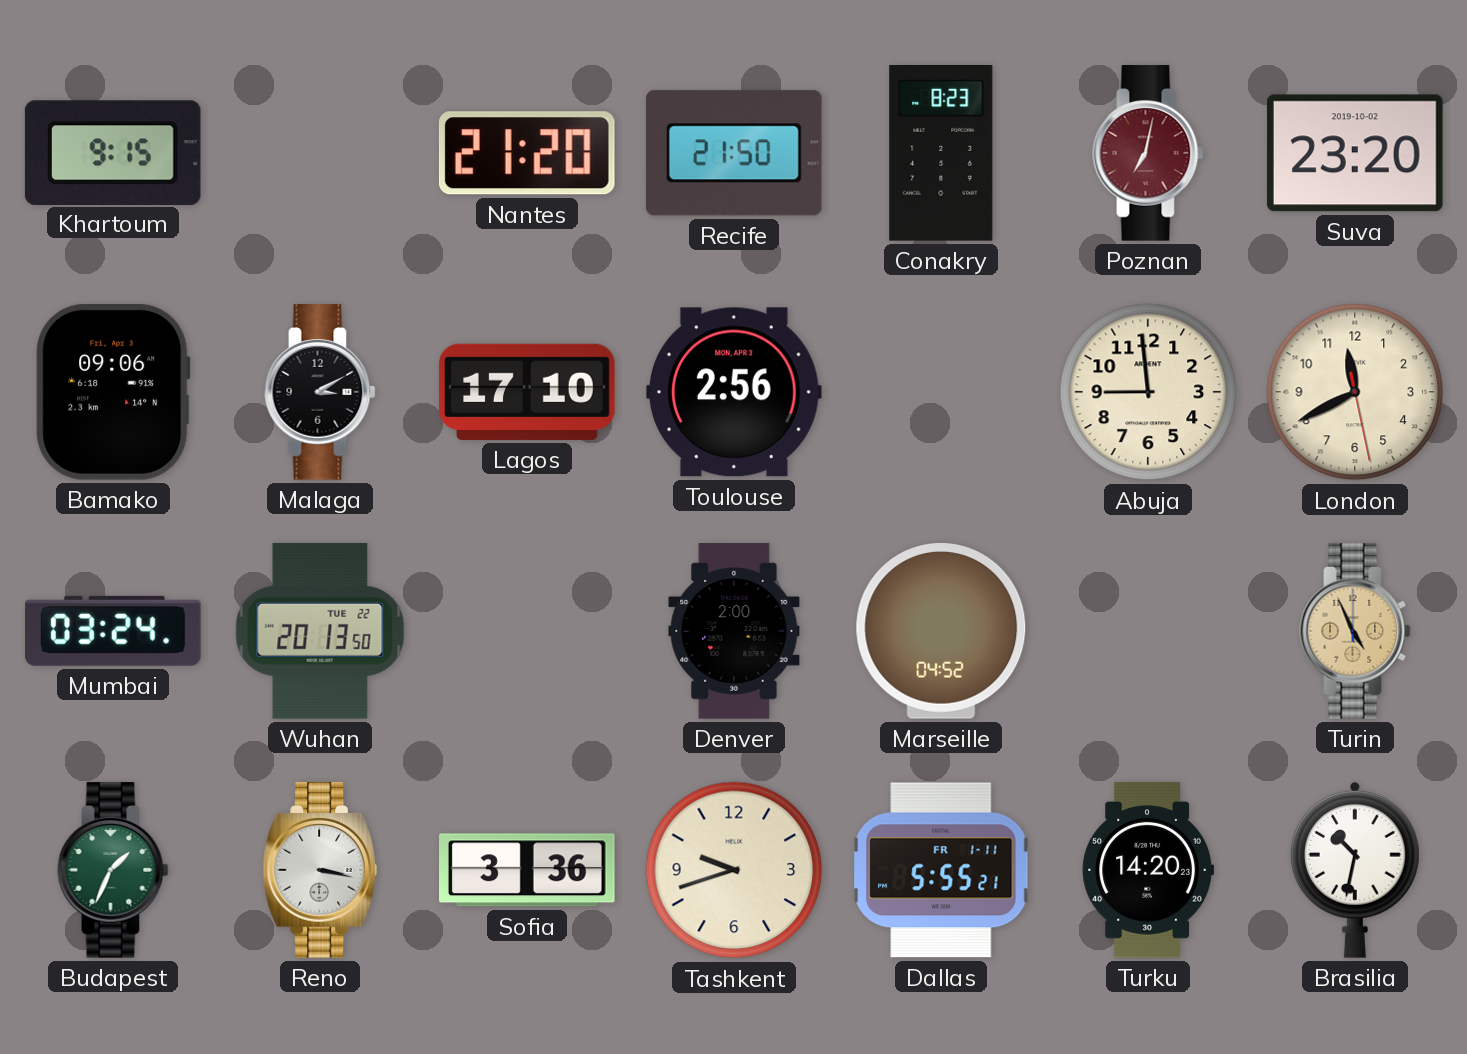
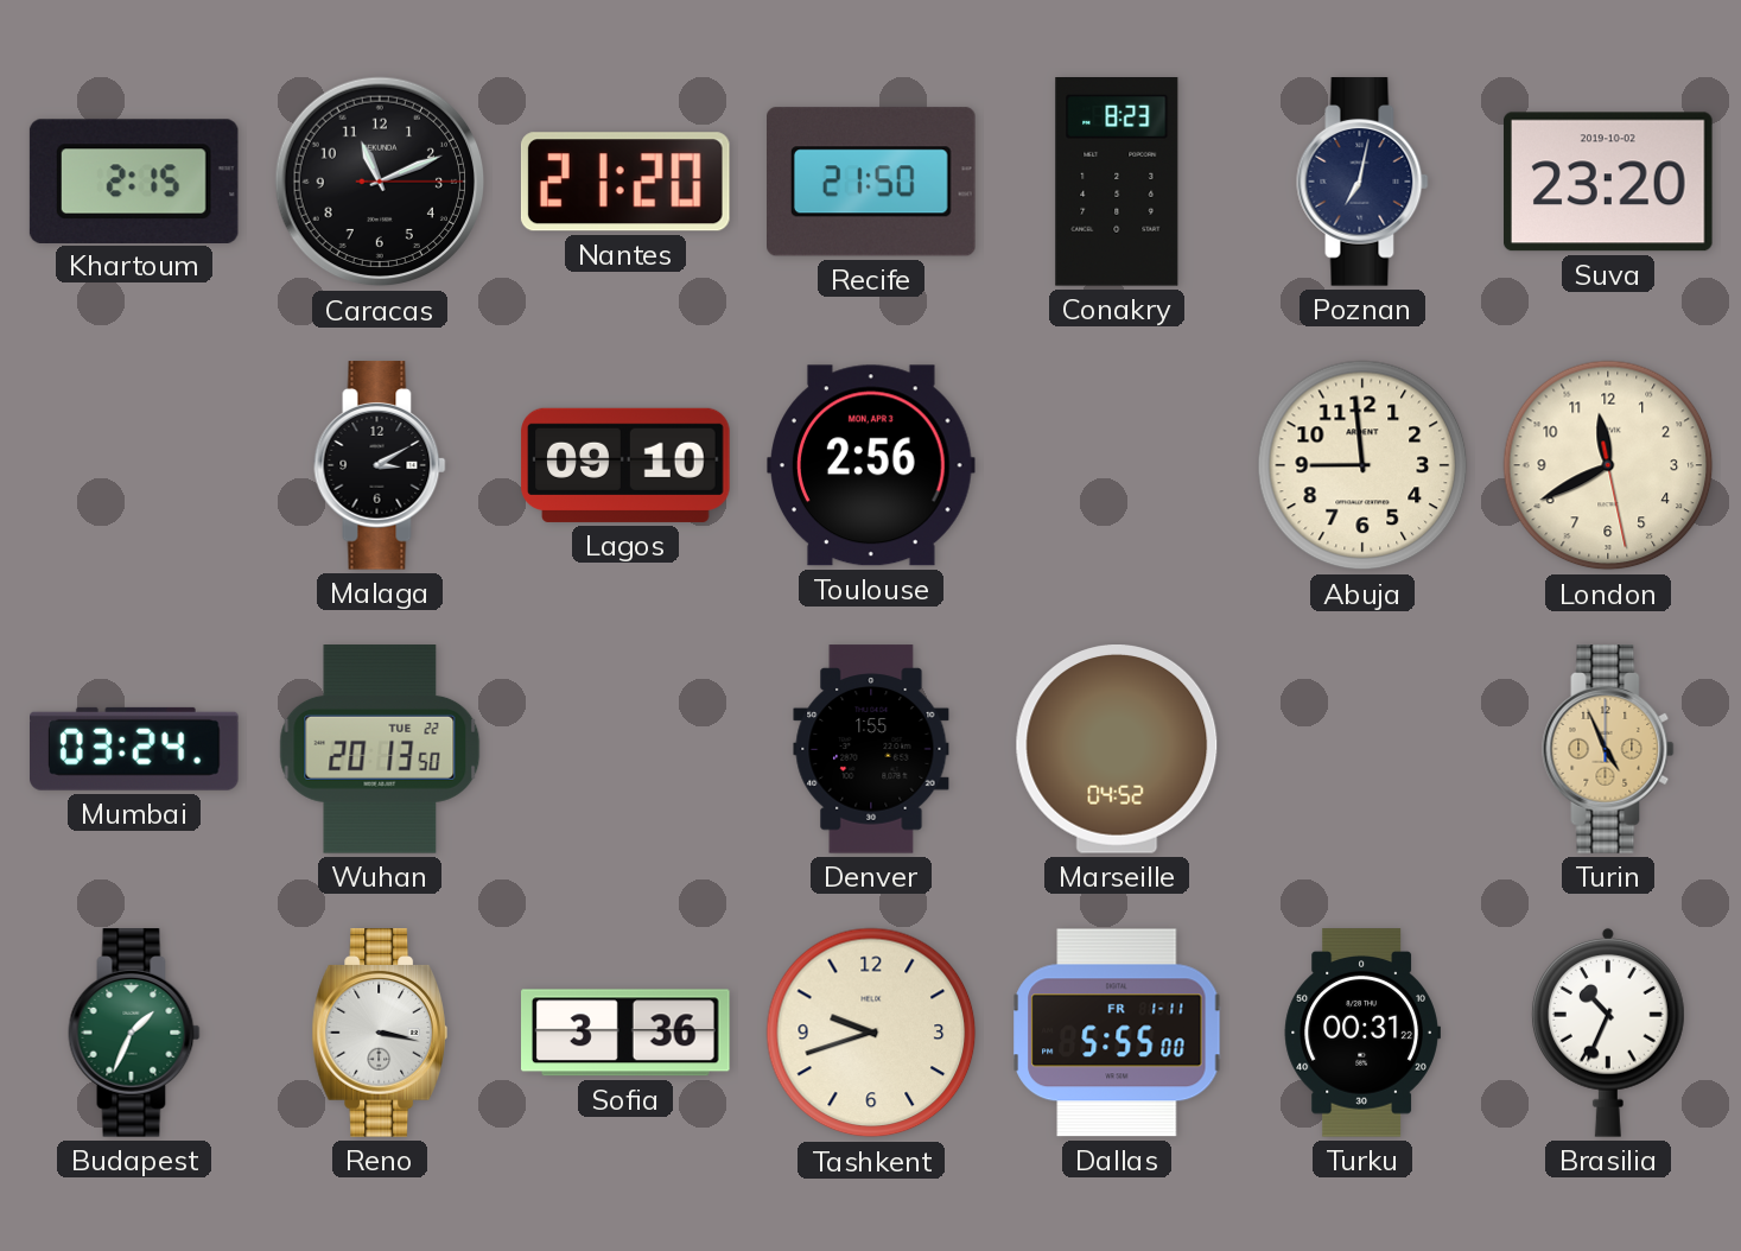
Khartoum: 9:15 -> 2:15
Caracas: none -> 11:11
Poznan dial: burgundy -> navy
Bamako: 09:06 -> none
Lagos: 17:10 -> 09:10
Denver: 2:00 -> 1:55
Dallas: 5:55:21 -> 5:55:00
Turku: 14:20 -> 00:31
Brasilia: 10:32 -> 10:34
